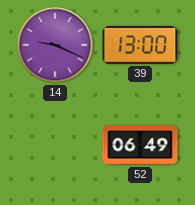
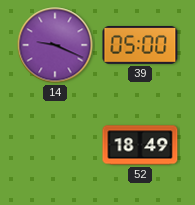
39: 13:00 -> 05:00
52: 06:49 -> 18:49
